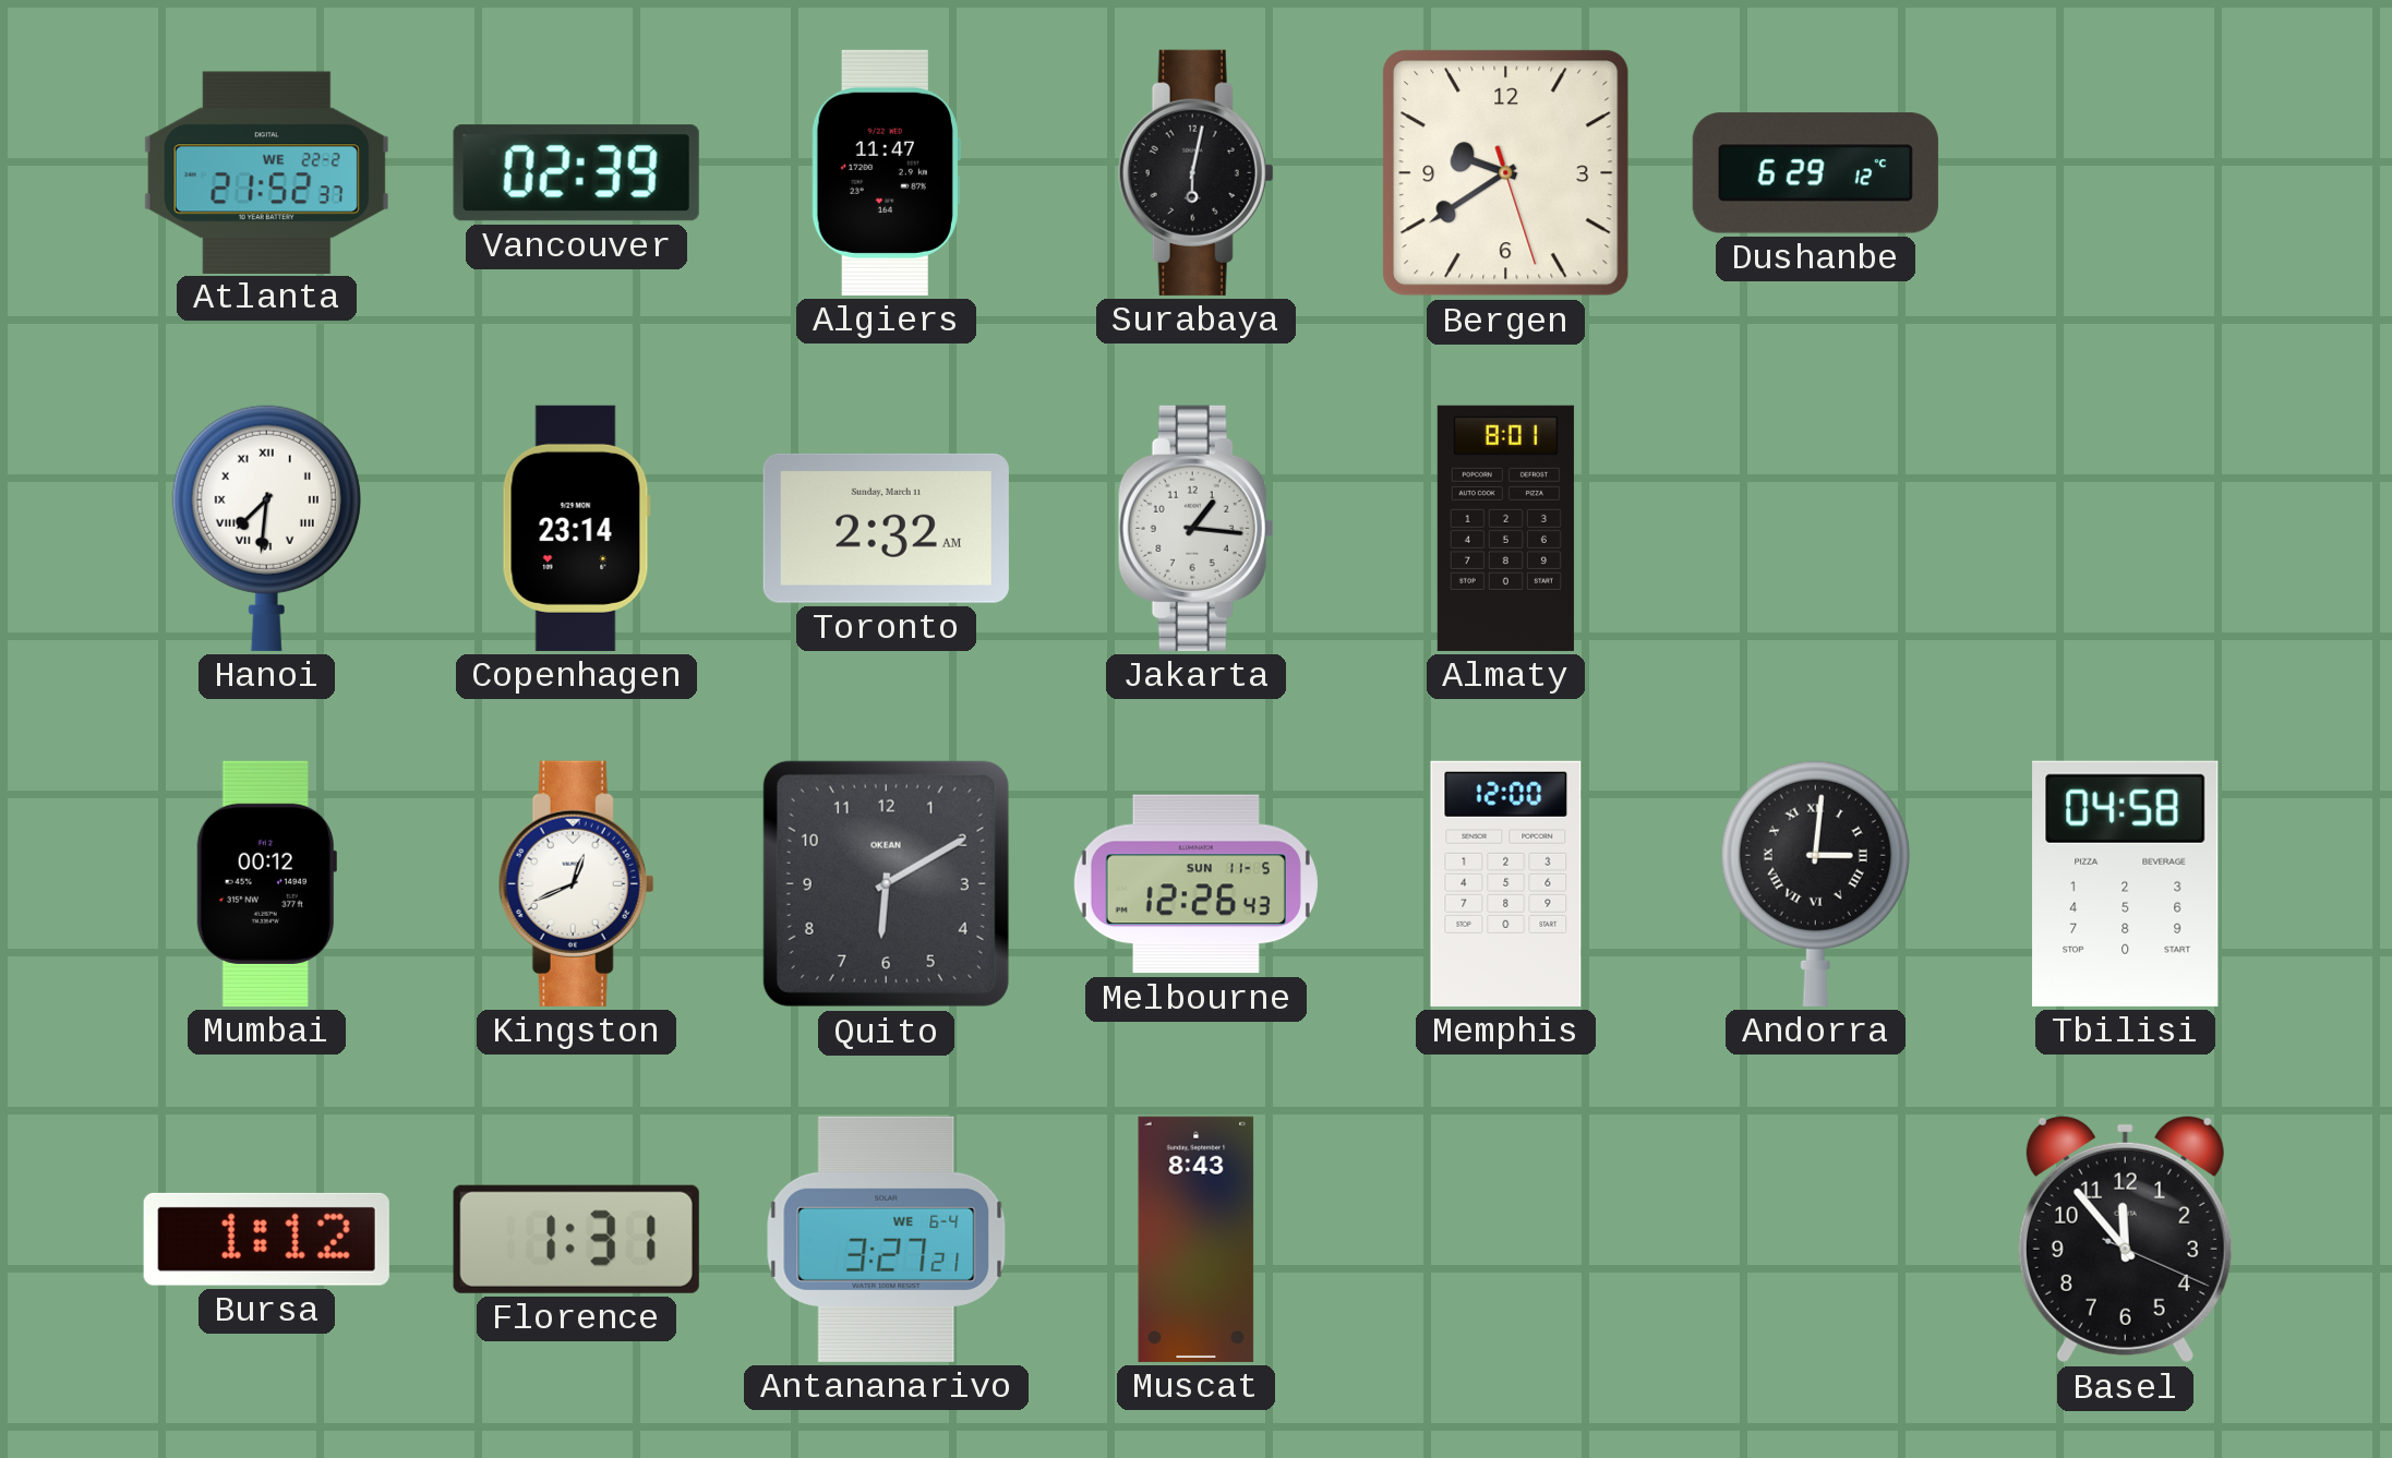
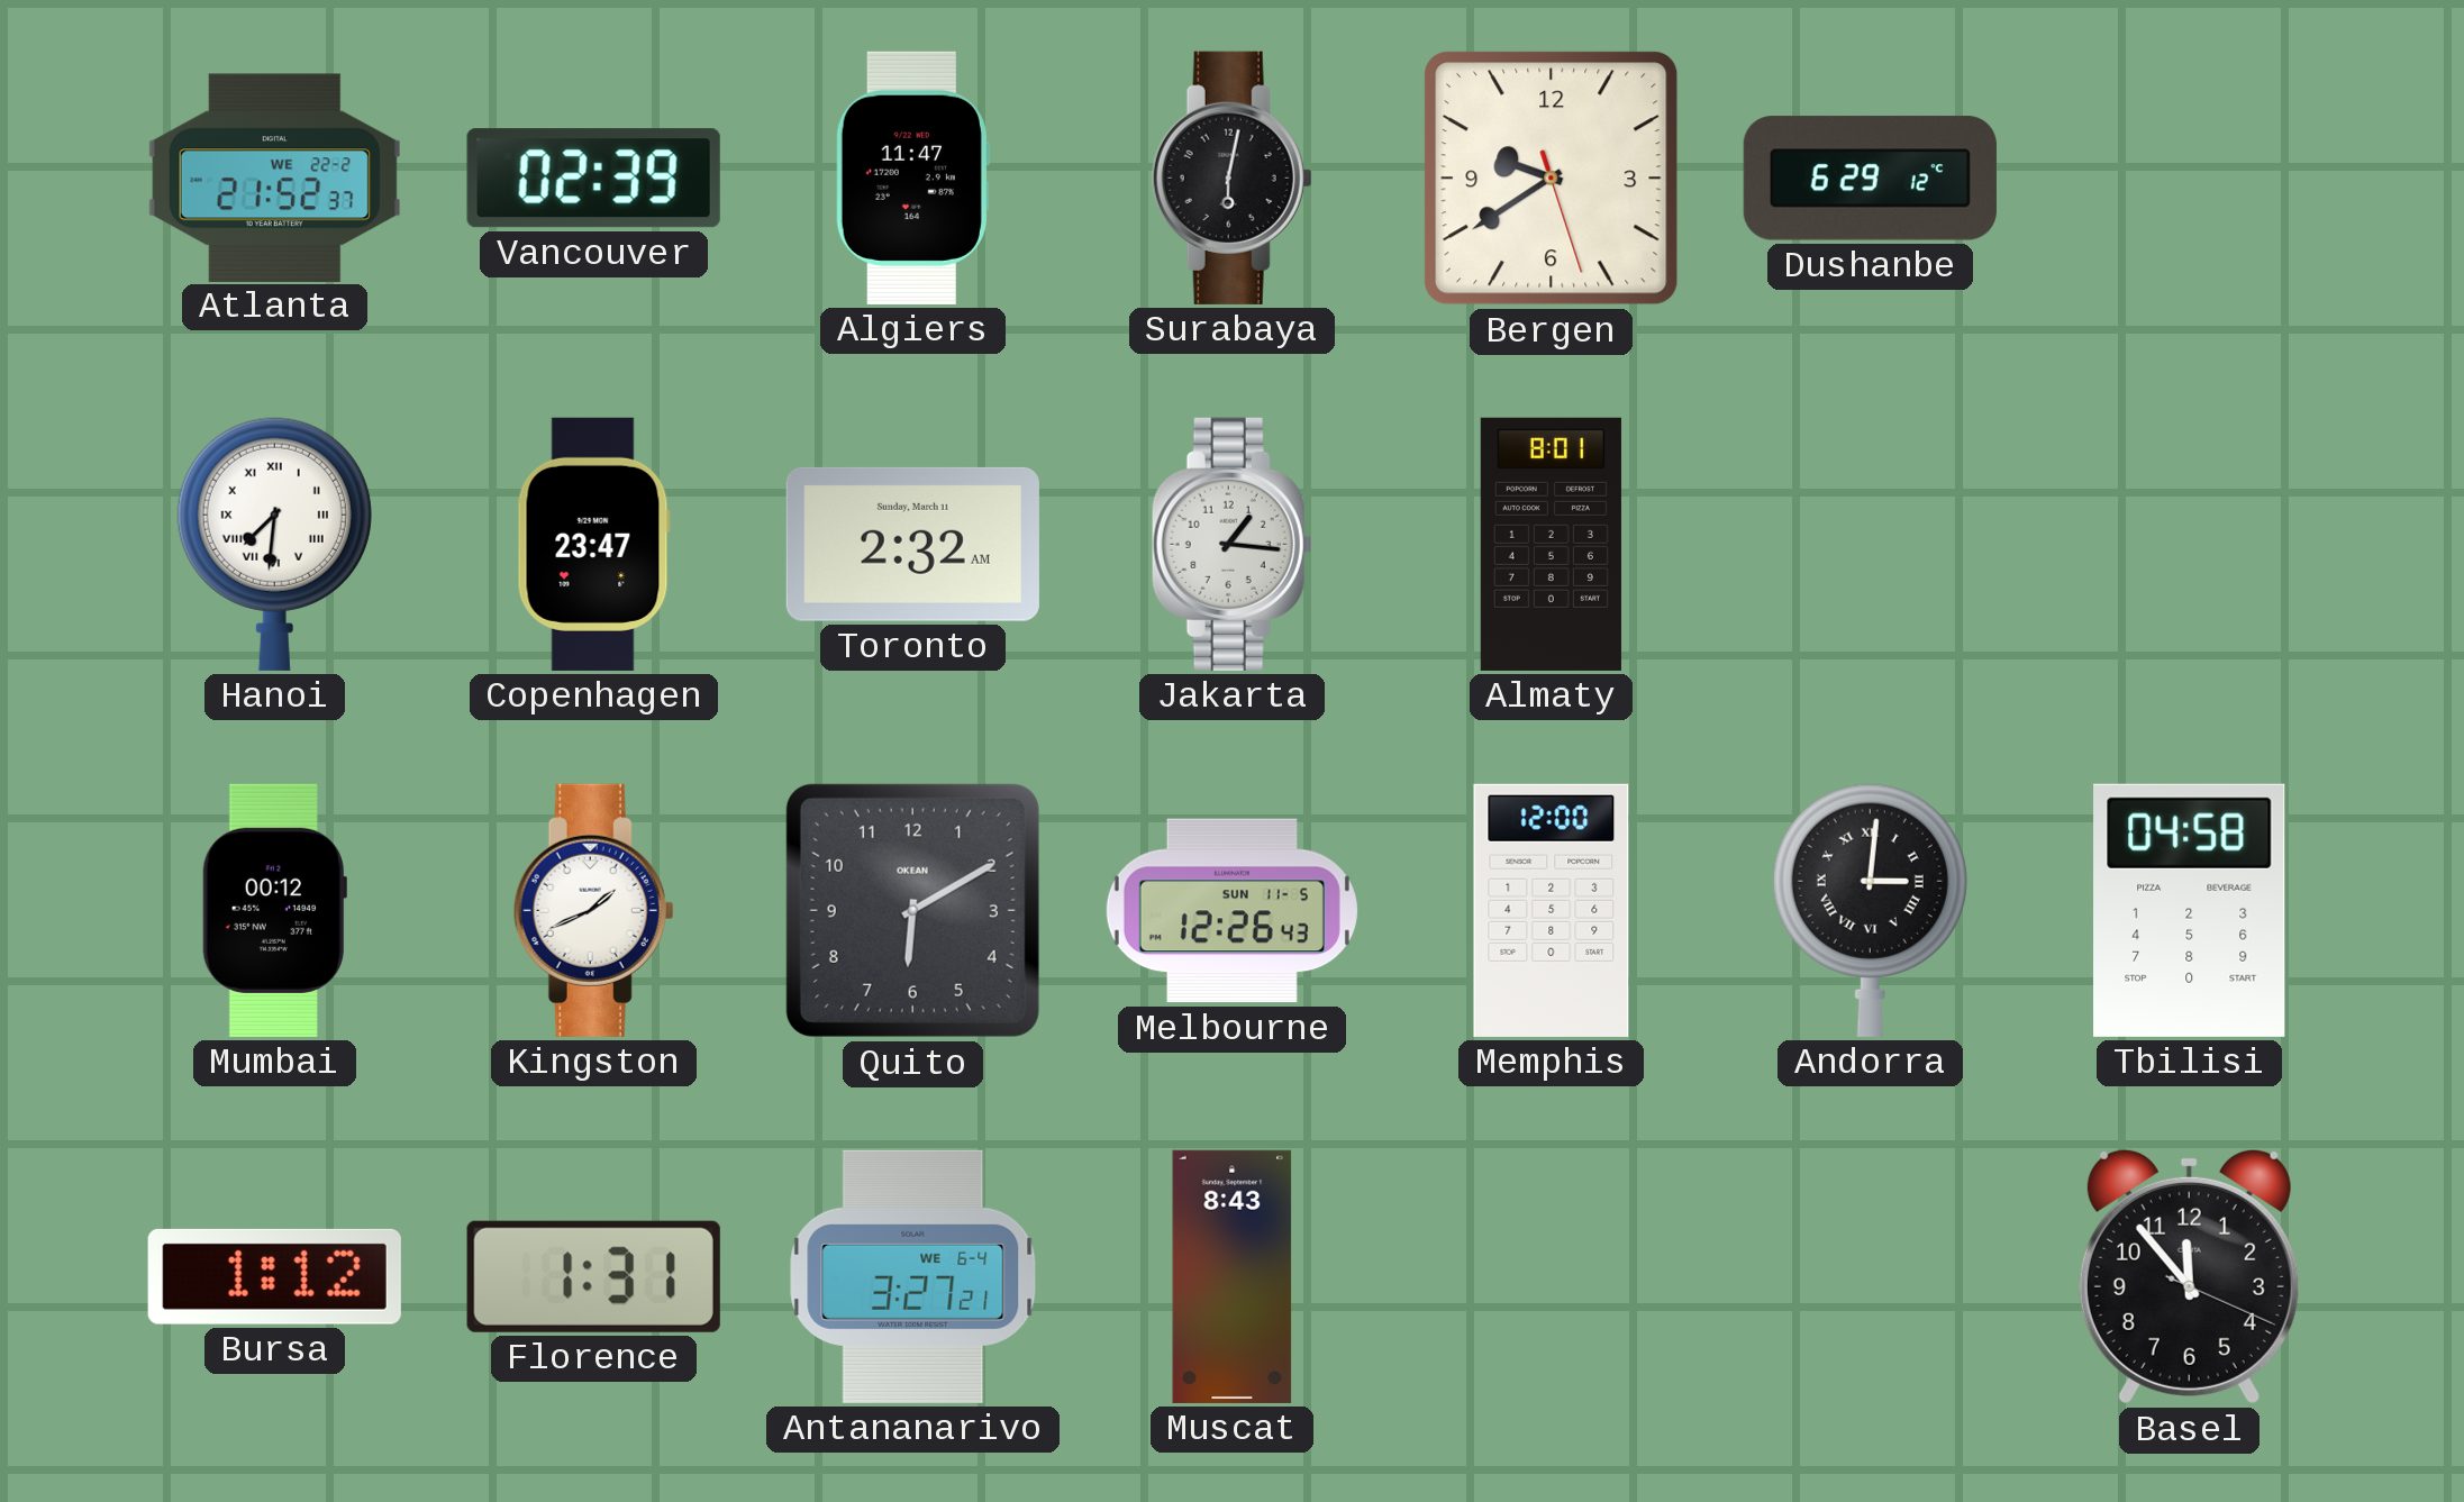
Copenhagen: 23:14 -> 23:47
Kingston: 12:41 -> 1:41
